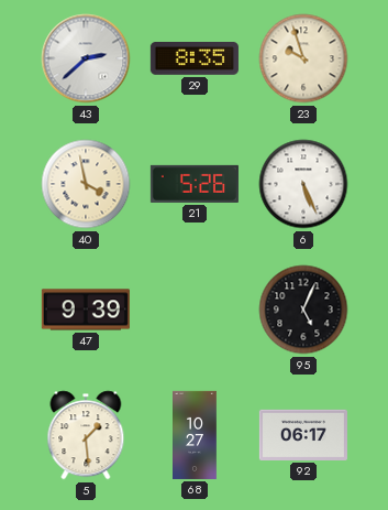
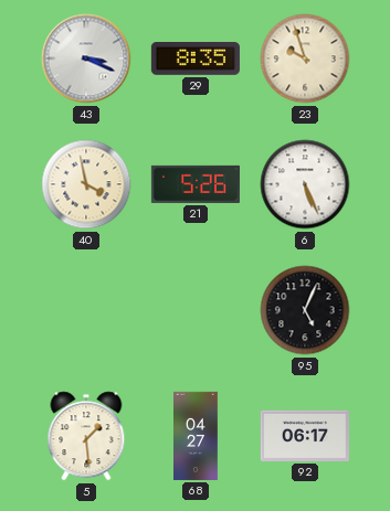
43: 2:38 -> 3:19
47: 9:39 -> none
68: 10:27 -> 04:27
